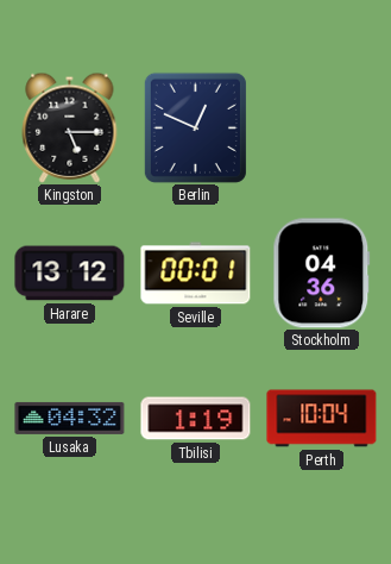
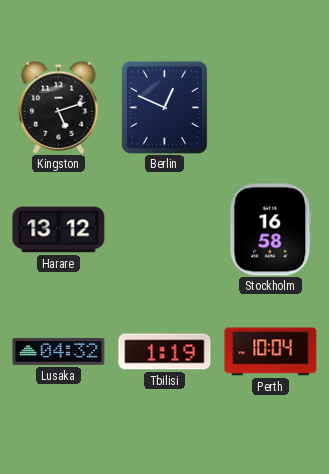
Kingston: 5:15 -> 5:12
Seville: 00:01 -> none
Stockholm: 04:36 -> 16:58
